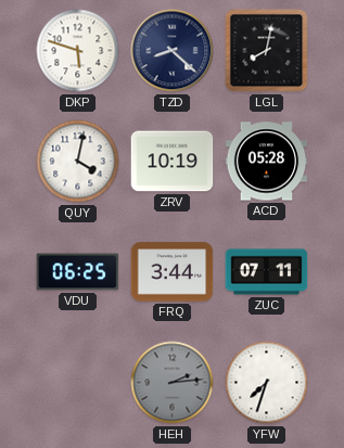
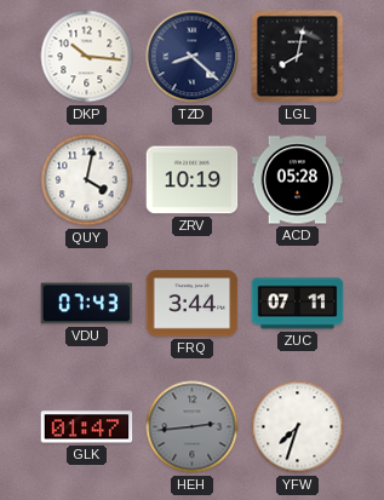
DKP: 5:48 -> 10:16
VDU: 06:25 -> 07:43
GLK: none -> 01:47
HEH: 2:14 -> 2:44
